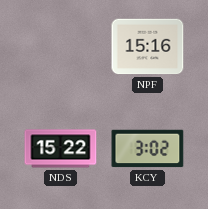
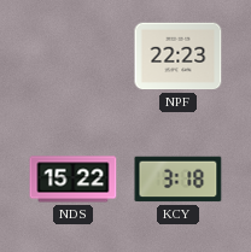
NPF: 15:16 -> 22:23
KCY: 3:02 -> 3:18
